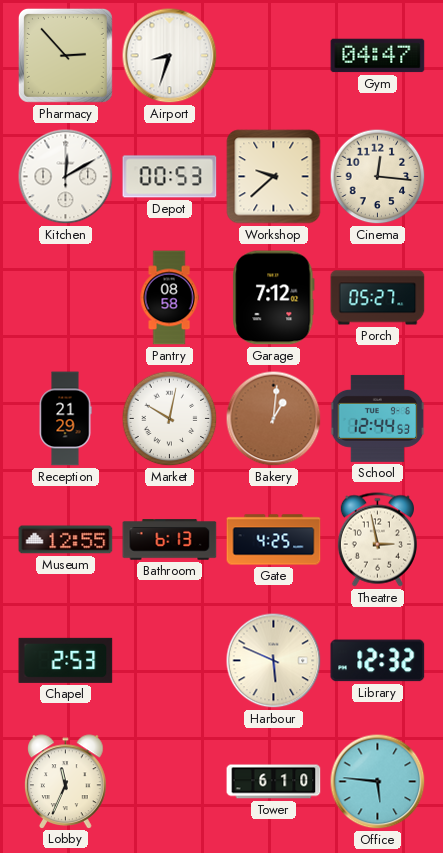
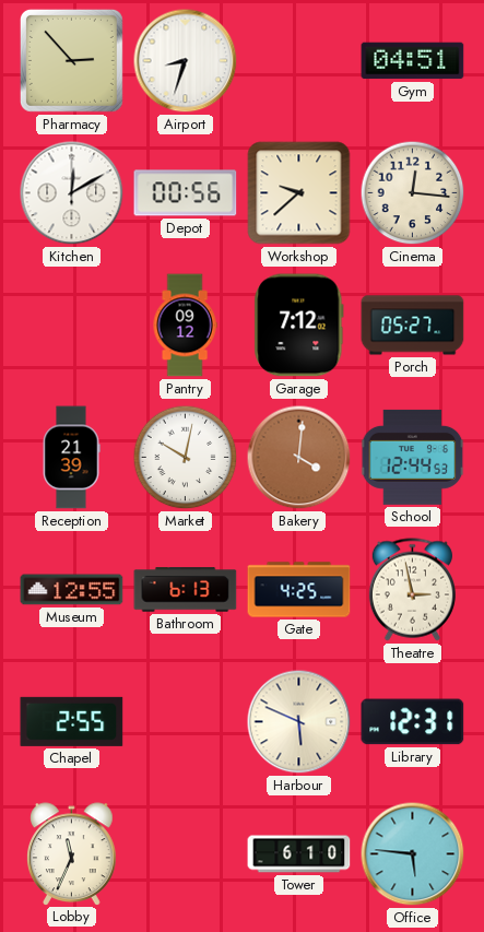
Gym: 04:47 -> 04:51
Depot: 00:53 -> 00:56
Pantry: 08:58 -> 09:12
Reception: 21:29 -> 21:39
Bakery: 1:01 -> 4:01
Chapel: 2:53 -> 2:55
Library: 12:32 -> 12:31
